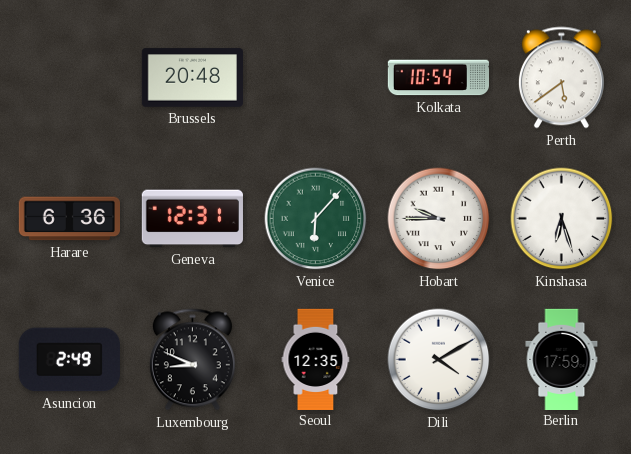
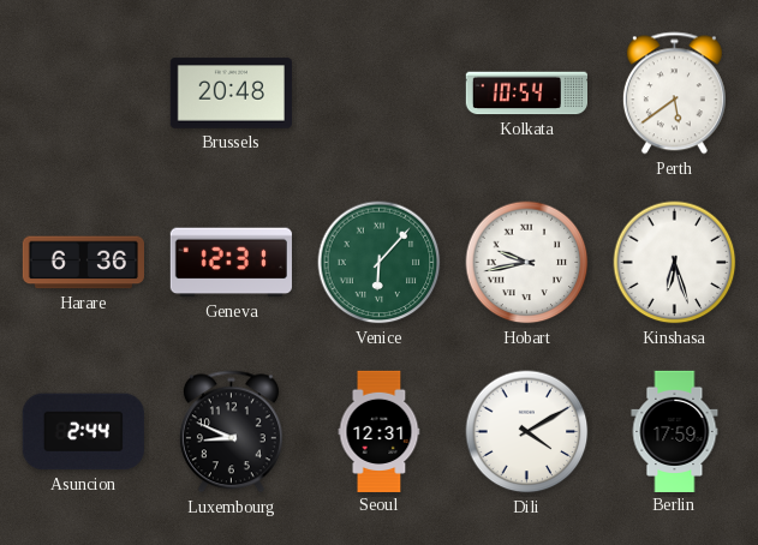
Hobart: 9:45 -> 9:43
Asuncion: 2:49 -> 2:44
Seoul: 12:35 -> 12:31
